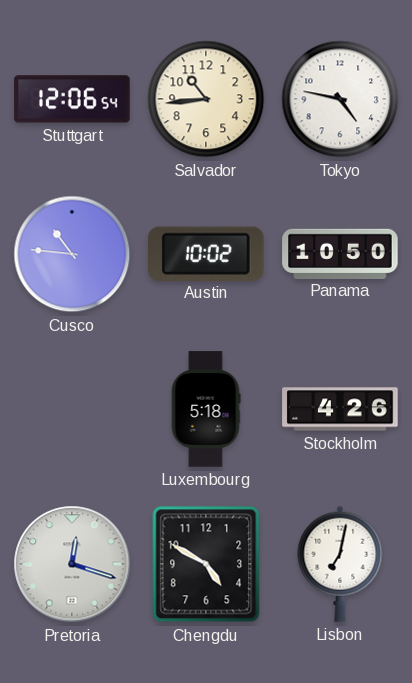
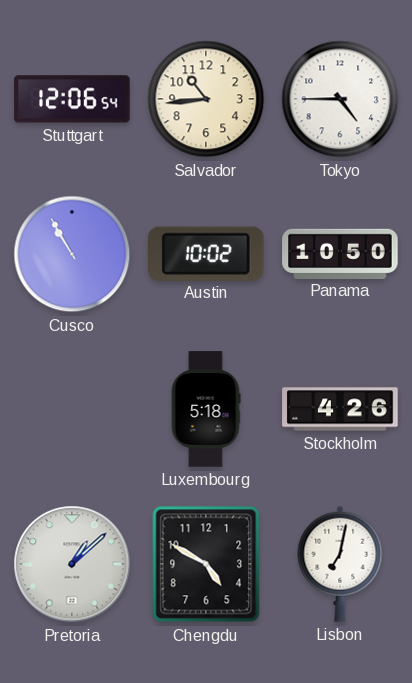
Tokyo: 4:47 -> 4:45
Cusco: 10:46 -> 10:55
Pretoria: 12:18 -> 1:08
